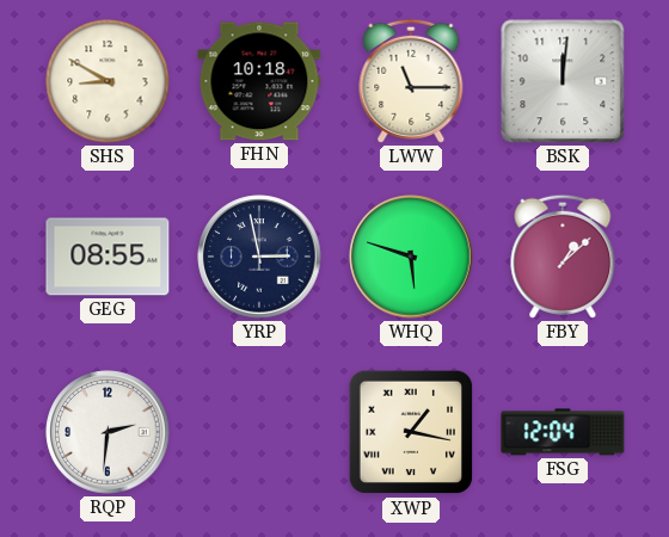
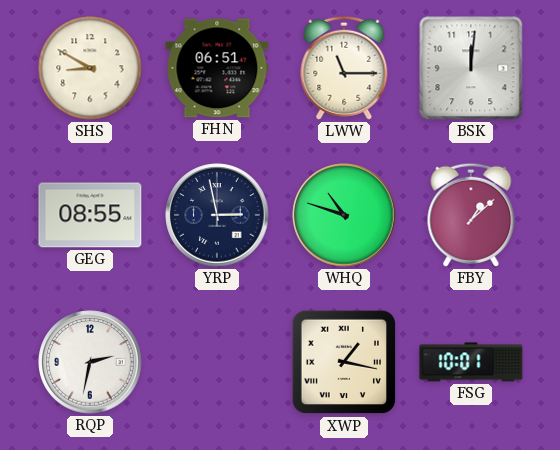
FHN: 10:18 -> 06:51
WHQ: 5:48 -> 10:48
RQP: 2:31 -> 2:32
FSG: 12:04 -> 10:01
